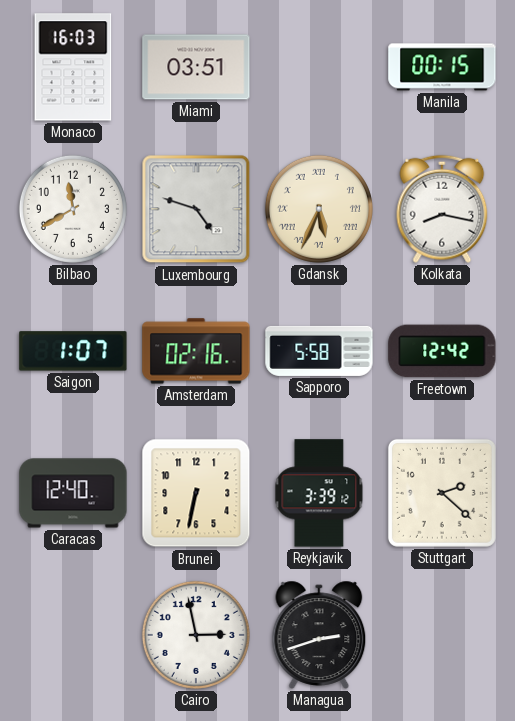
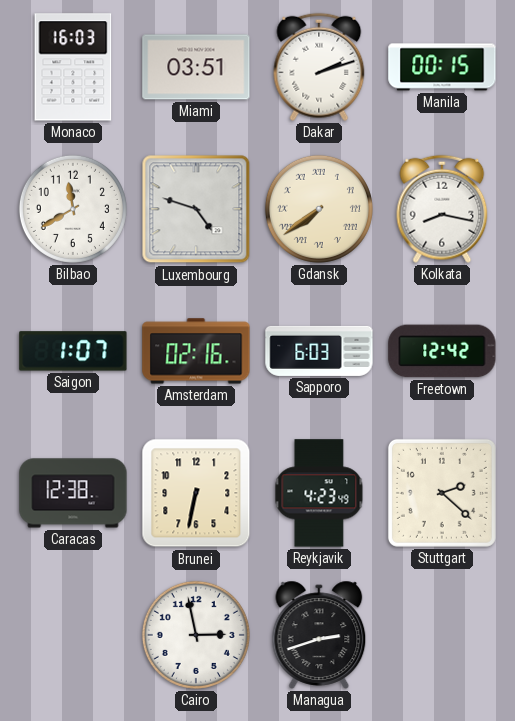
Dakar: none -> 2:12
Gdansk: 5:34 -> 7:39
Sapporo: 5:58 -> 6:03
Caracas: 12:40 -> 12:38
Reykjavik: 3:39 -> 4:23
